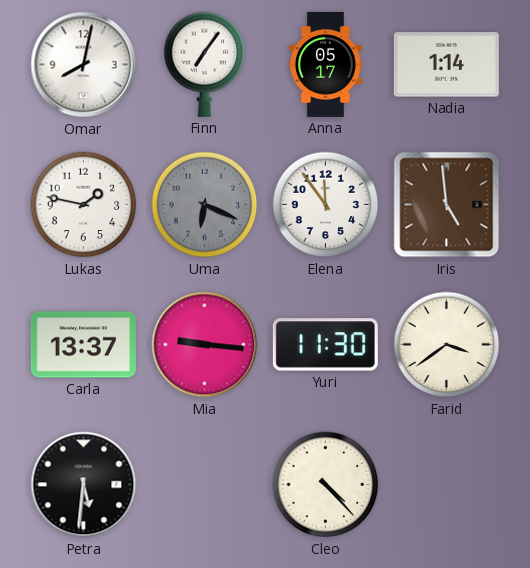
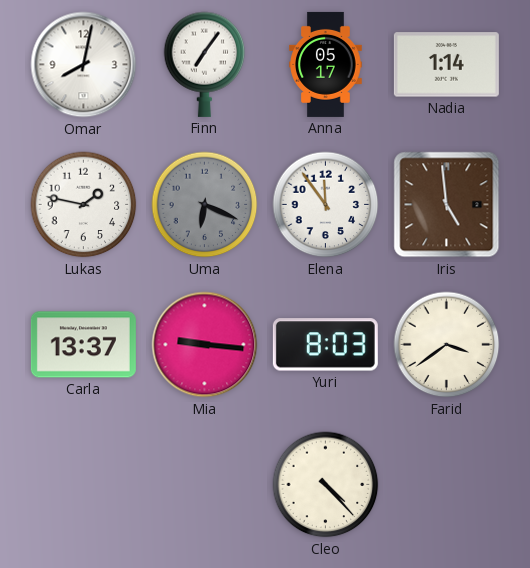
Yuri: 11:30 -> 8:03
Petra: 5:31 -> none
